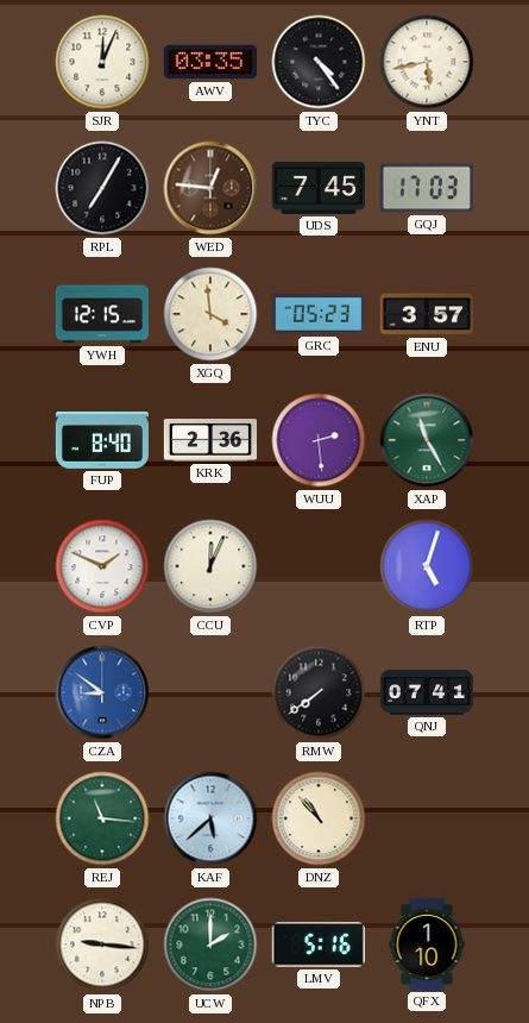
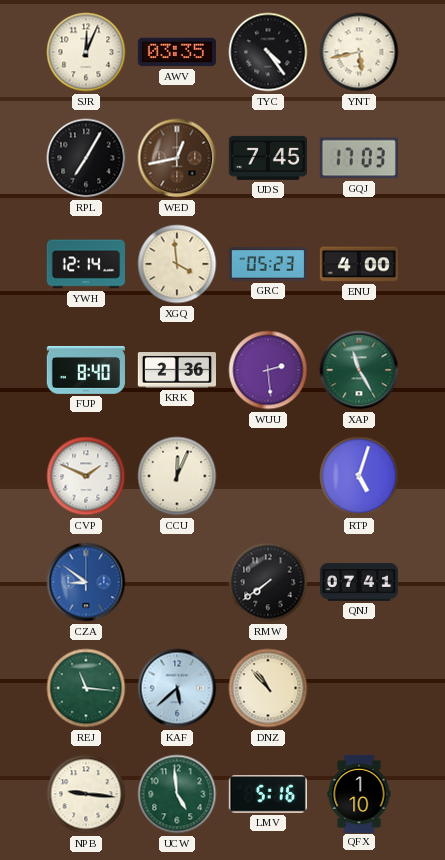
WED: 12:46 -> 12:43
YWH: 12:15 -> 12:14
ENU: 3:57 -> 4:00
UCW: 2:00 -> 4:59
